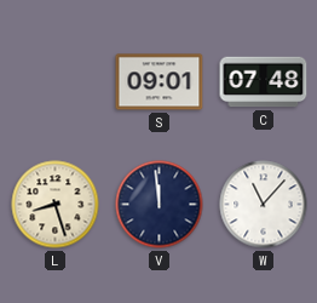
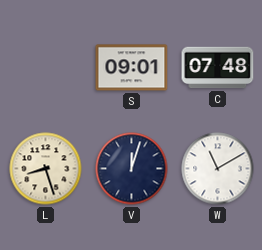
V: 11:59 -> 12:03
W: 11:07 -> 11:10
